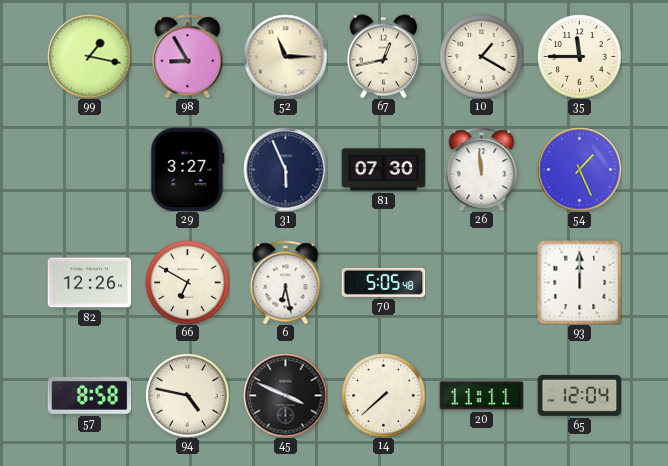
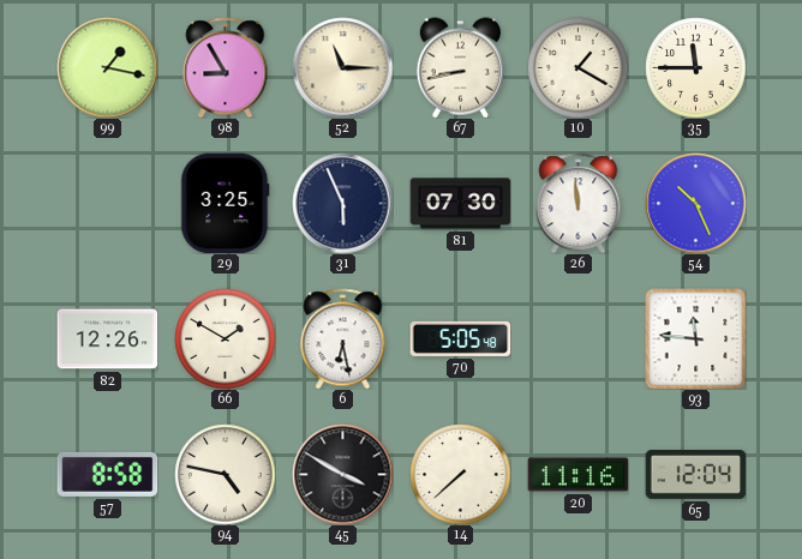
67: 12:43 -> 8:43
29: 3:27 -> 3:25
54: 1:26 -> 10:26
66: 6:50 -> 1:50
93: 12:00 -> 11:46
45: 3:49 -> 3:50
20: 11:11 -> 11:16
